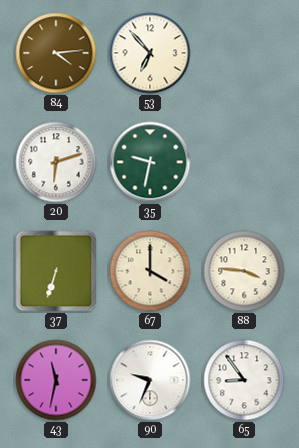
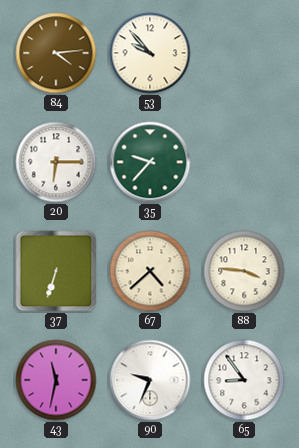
53: 6:53 -> 9:53
20: 6:12 -> 6:15
35: 9:32 -> 9:37
67: 4:00 -> 4:38
